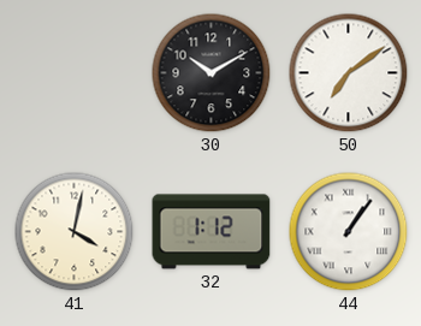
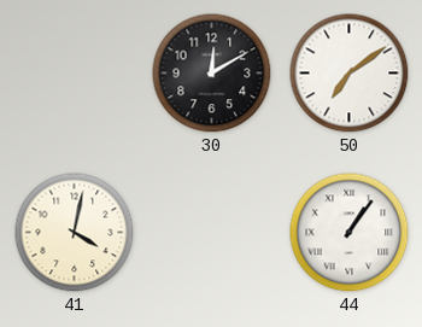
30: 10:10 -> 12:10
32: 1:12 -> none
